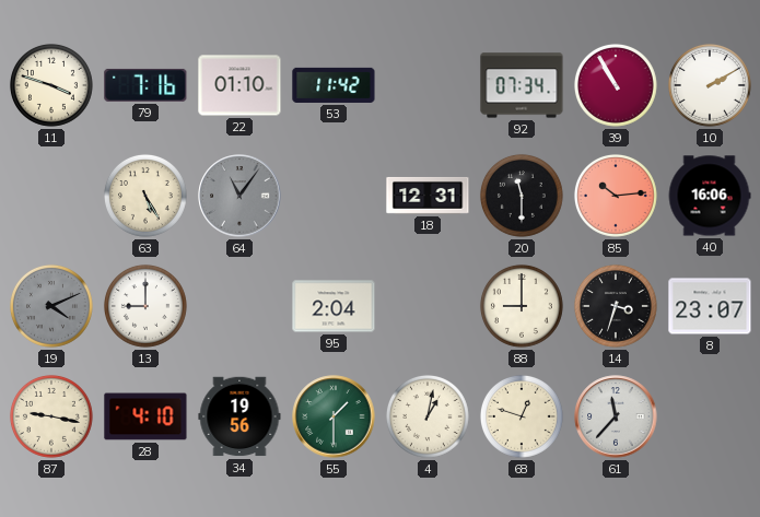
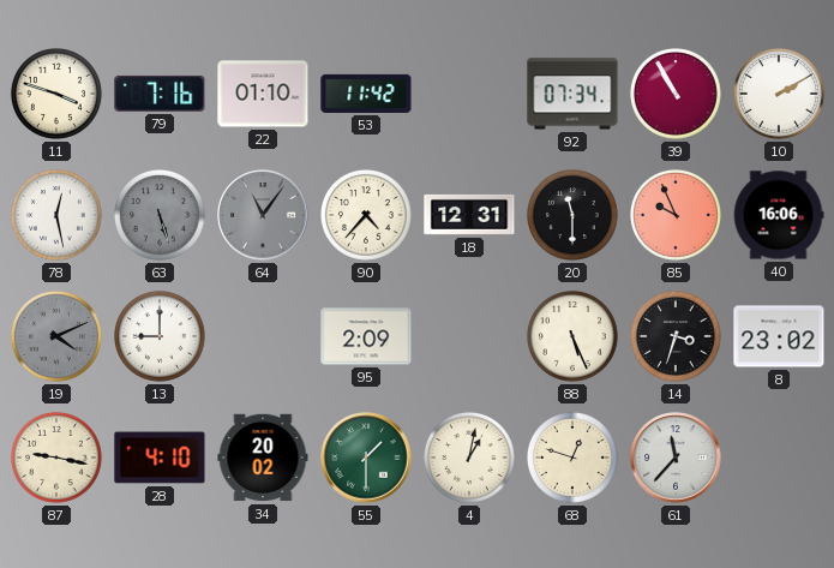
78: none -> 12:28
63: 5:25 -> 5:27
63 dial: cream -> grey
90: none -> 4:37
85: 10:14 -> 9:56
95: 2:04 -> 2:09
88: 9:00 -> 5:26
8: 23:07 -> 23:02
34: 19:56 -> 20:02
